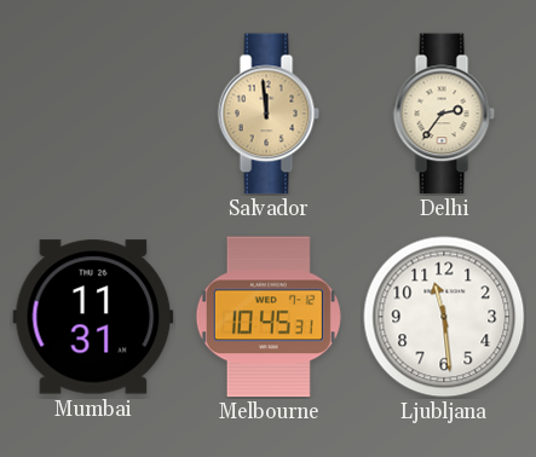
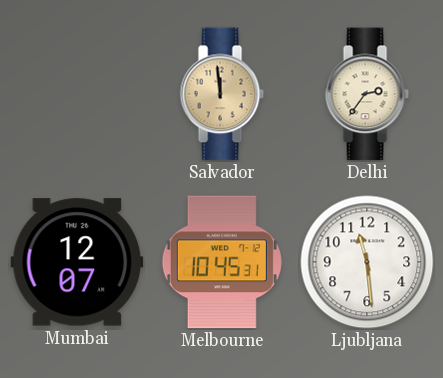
Mumbai: 11:31 -> 12:07
